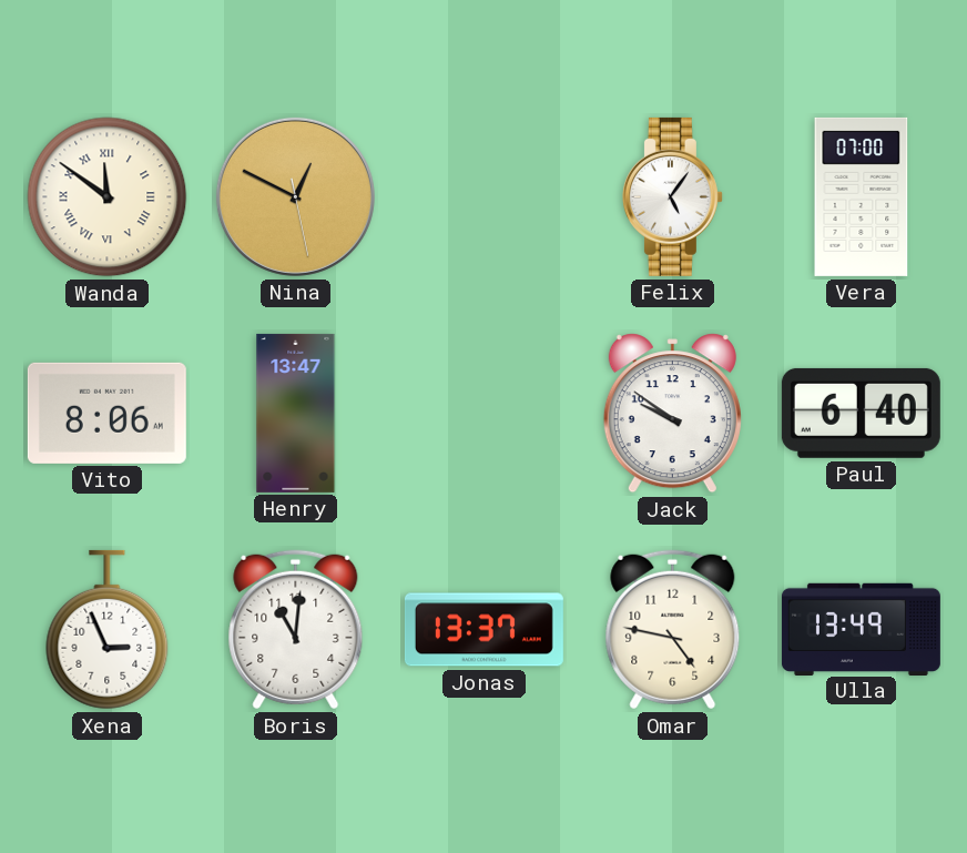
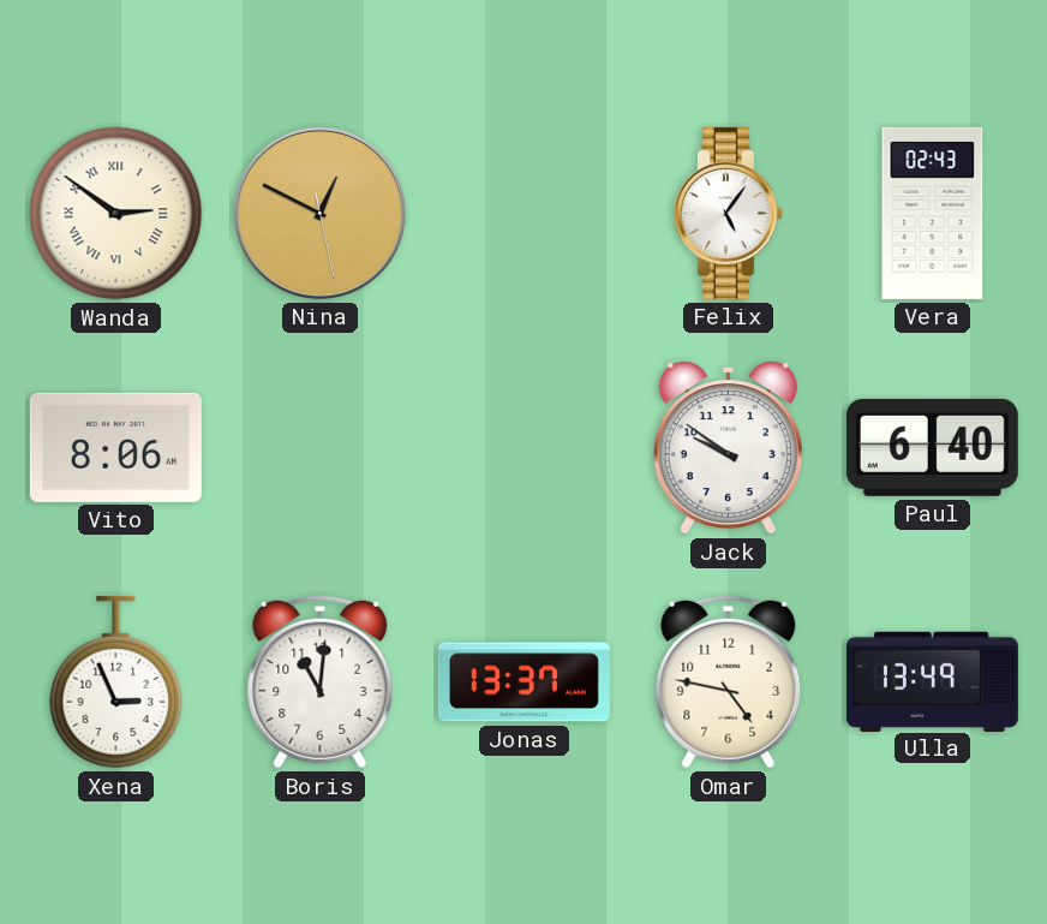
Wanda: 11:51 -> 2:51
Vera: 07:00 -> 02:43
Henry: 13:47 -> none
